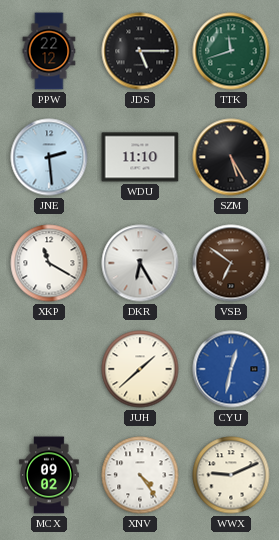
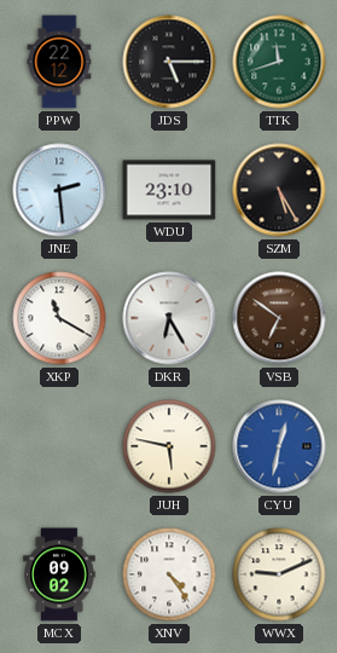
WDU: 11:10 -> 23:10
JUH: 1:38 -> 5:47
